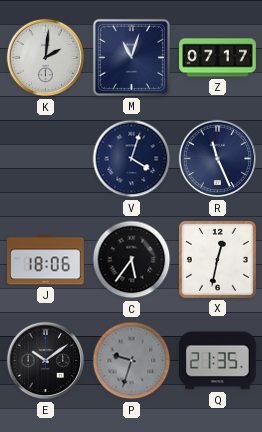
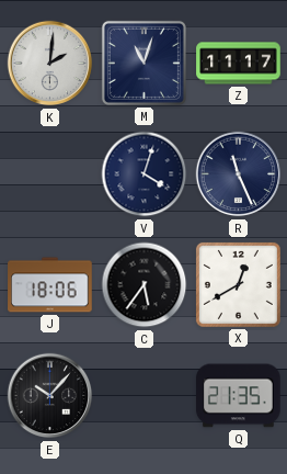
Z: 07:17 -> 11:17
X: 12:32 -> 12:40
E: 10:09 -> 10:07
P: 9:33 -> none
